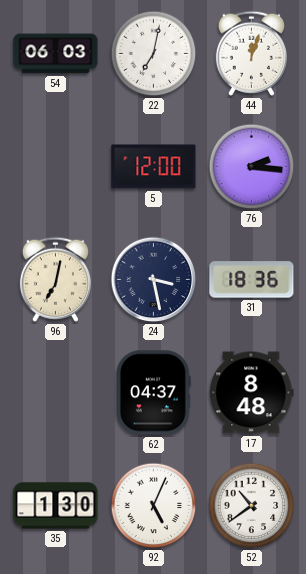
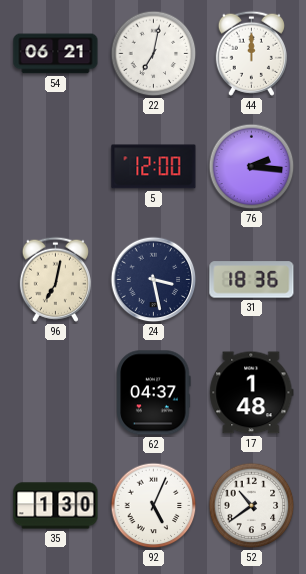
54: 06:03 -> 06:21
44: 12:03 -> 12:00
17: 8:48 -> 1:48
